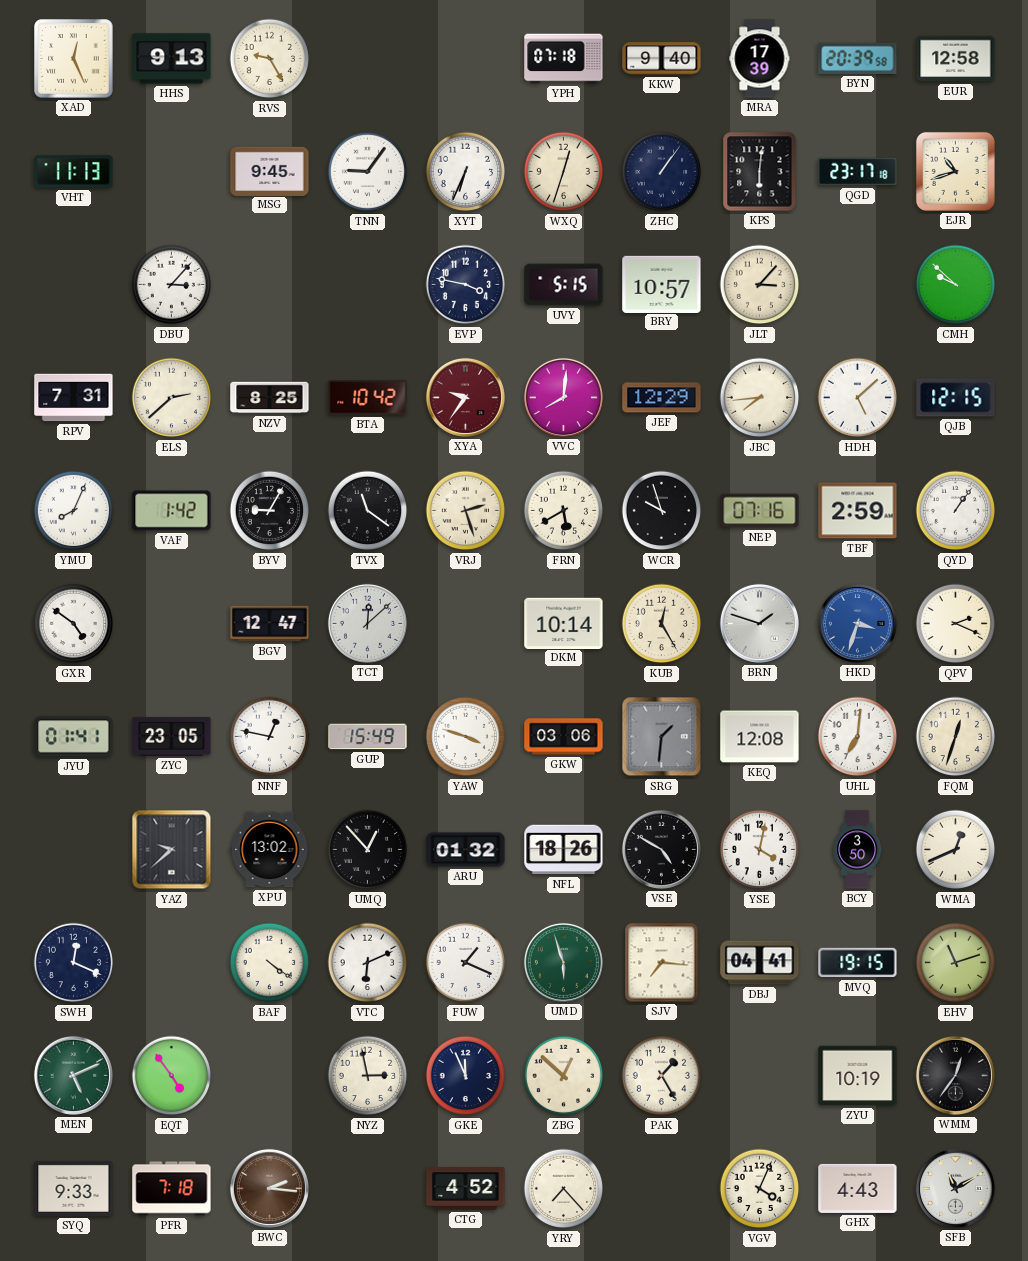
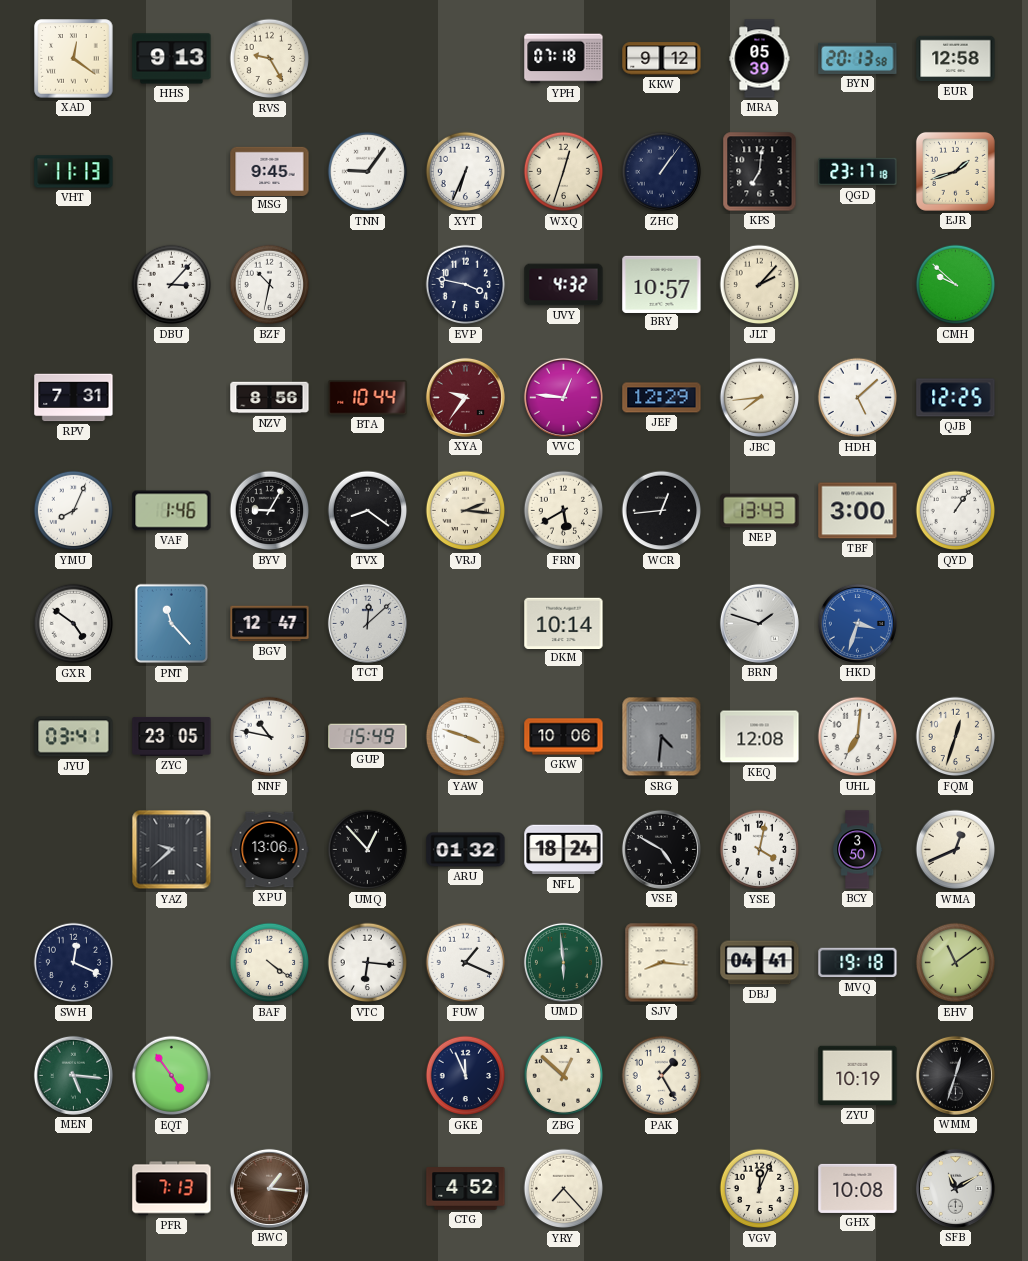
XAD: 12:26 -> 12:21
KKW: 9:40 -> 9:12
MRA: 17:39 -> 05:39
BYN: 20:39 -> 20:13
KPS: 6:01 -> 7:01
EJR: 10:42 -> 1:42
BZF: none -> 10:32
UVY: 5:15 -> 4:32
JLT: 3:07 -> 2:07
ELS: 2:38 -> none
NZV: 8:25 -> 8:56
BTA: 10:42 -> 10:44
VVC: 8:01 -> 12:46
QJB: 12:15 -> 12:25
VAF: 1:42 -> 1:46
TVX: 11:21 -> 8:21
VRJ: 2:27 -> 2:16
WCR: 9:57 -> 12:44
NEP: 07:16 -> 13:43
TBF: 2:59 -> 3:00
PNT: none -> 11:23
KUB: 12:25 -> none
QPV: 2:19 -> none
JYU: 01:41 -> 03:41
NNF: 12:47 -> 10:47
GKW: 03:06 -> 10:06
SRG: 1:31 -> 4:31
XPU: 13:02 -> 13:06
NFL: 18:26 -> 18:24
VTC: 6:11 -> 6:16
UMD: 5:57 -> 5:59
SJV: 7:16 -> 8:16
MVQ: 19:15 -> 19:18
EHV: 11:12 -> 11:09
MEN: 5:11 -> 5:16
NYZ: 2:58 -> none
WMM: 12:36 -> 12:33
SYQ: 9:33 -> none
PFR: 7:18 -> 7:13
BWC: 2:16 -> 1:16
VGV: 4:04 -> 12:04
GHX: 4:43 -> 10:08
